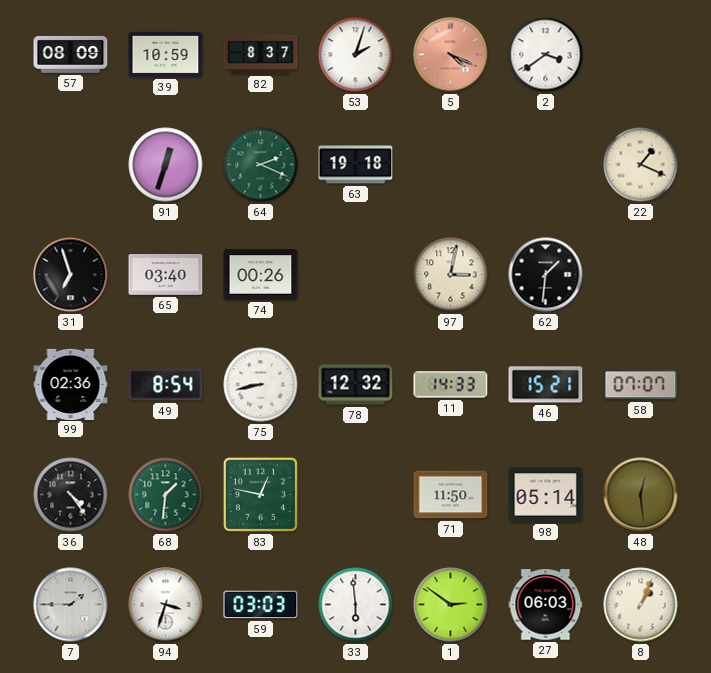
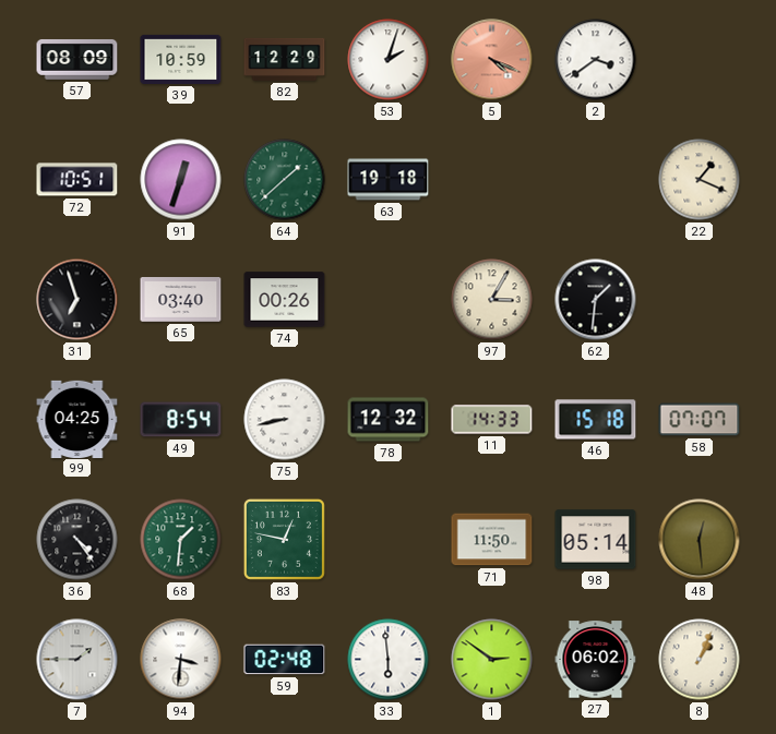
82: 8:37 -> 12:29
72: none -> 10:51
64: 2:19 -> 1:38
97: 3:02 -> 3:05
99: 02:36 -> 04:25
46: 15:21 -> 15:18
94: 3:33 -> 3:31
59: 03:03 -> 02:48
27: 06:03 -> 06:02
